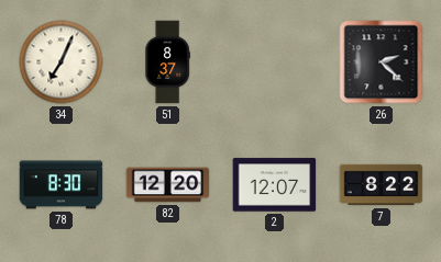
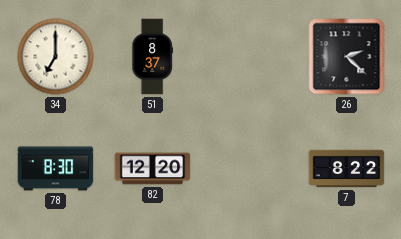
34: 7:04 -> 7:00
2: 12:07 -> none
